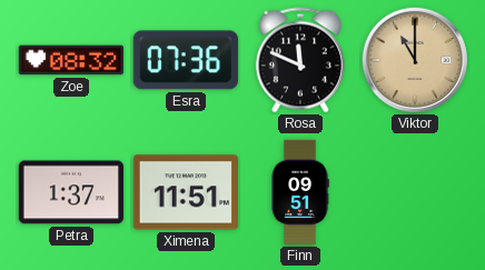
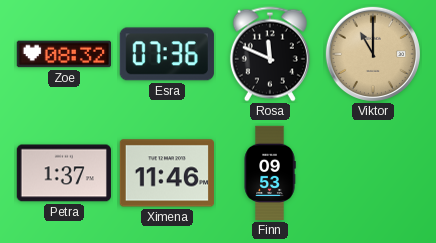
Ximena: 11:51 -> 11:46
Finn: 09:51 -> 09:53
